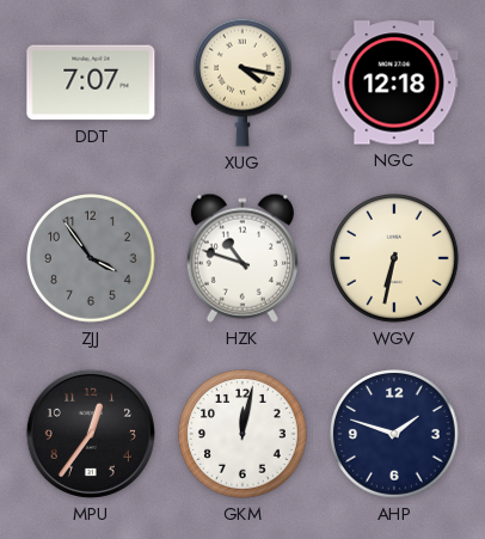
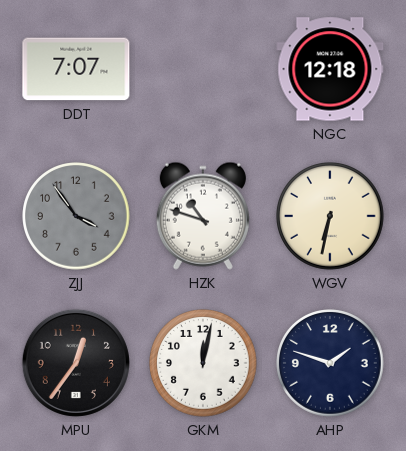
XUG: 4:17 -> none
